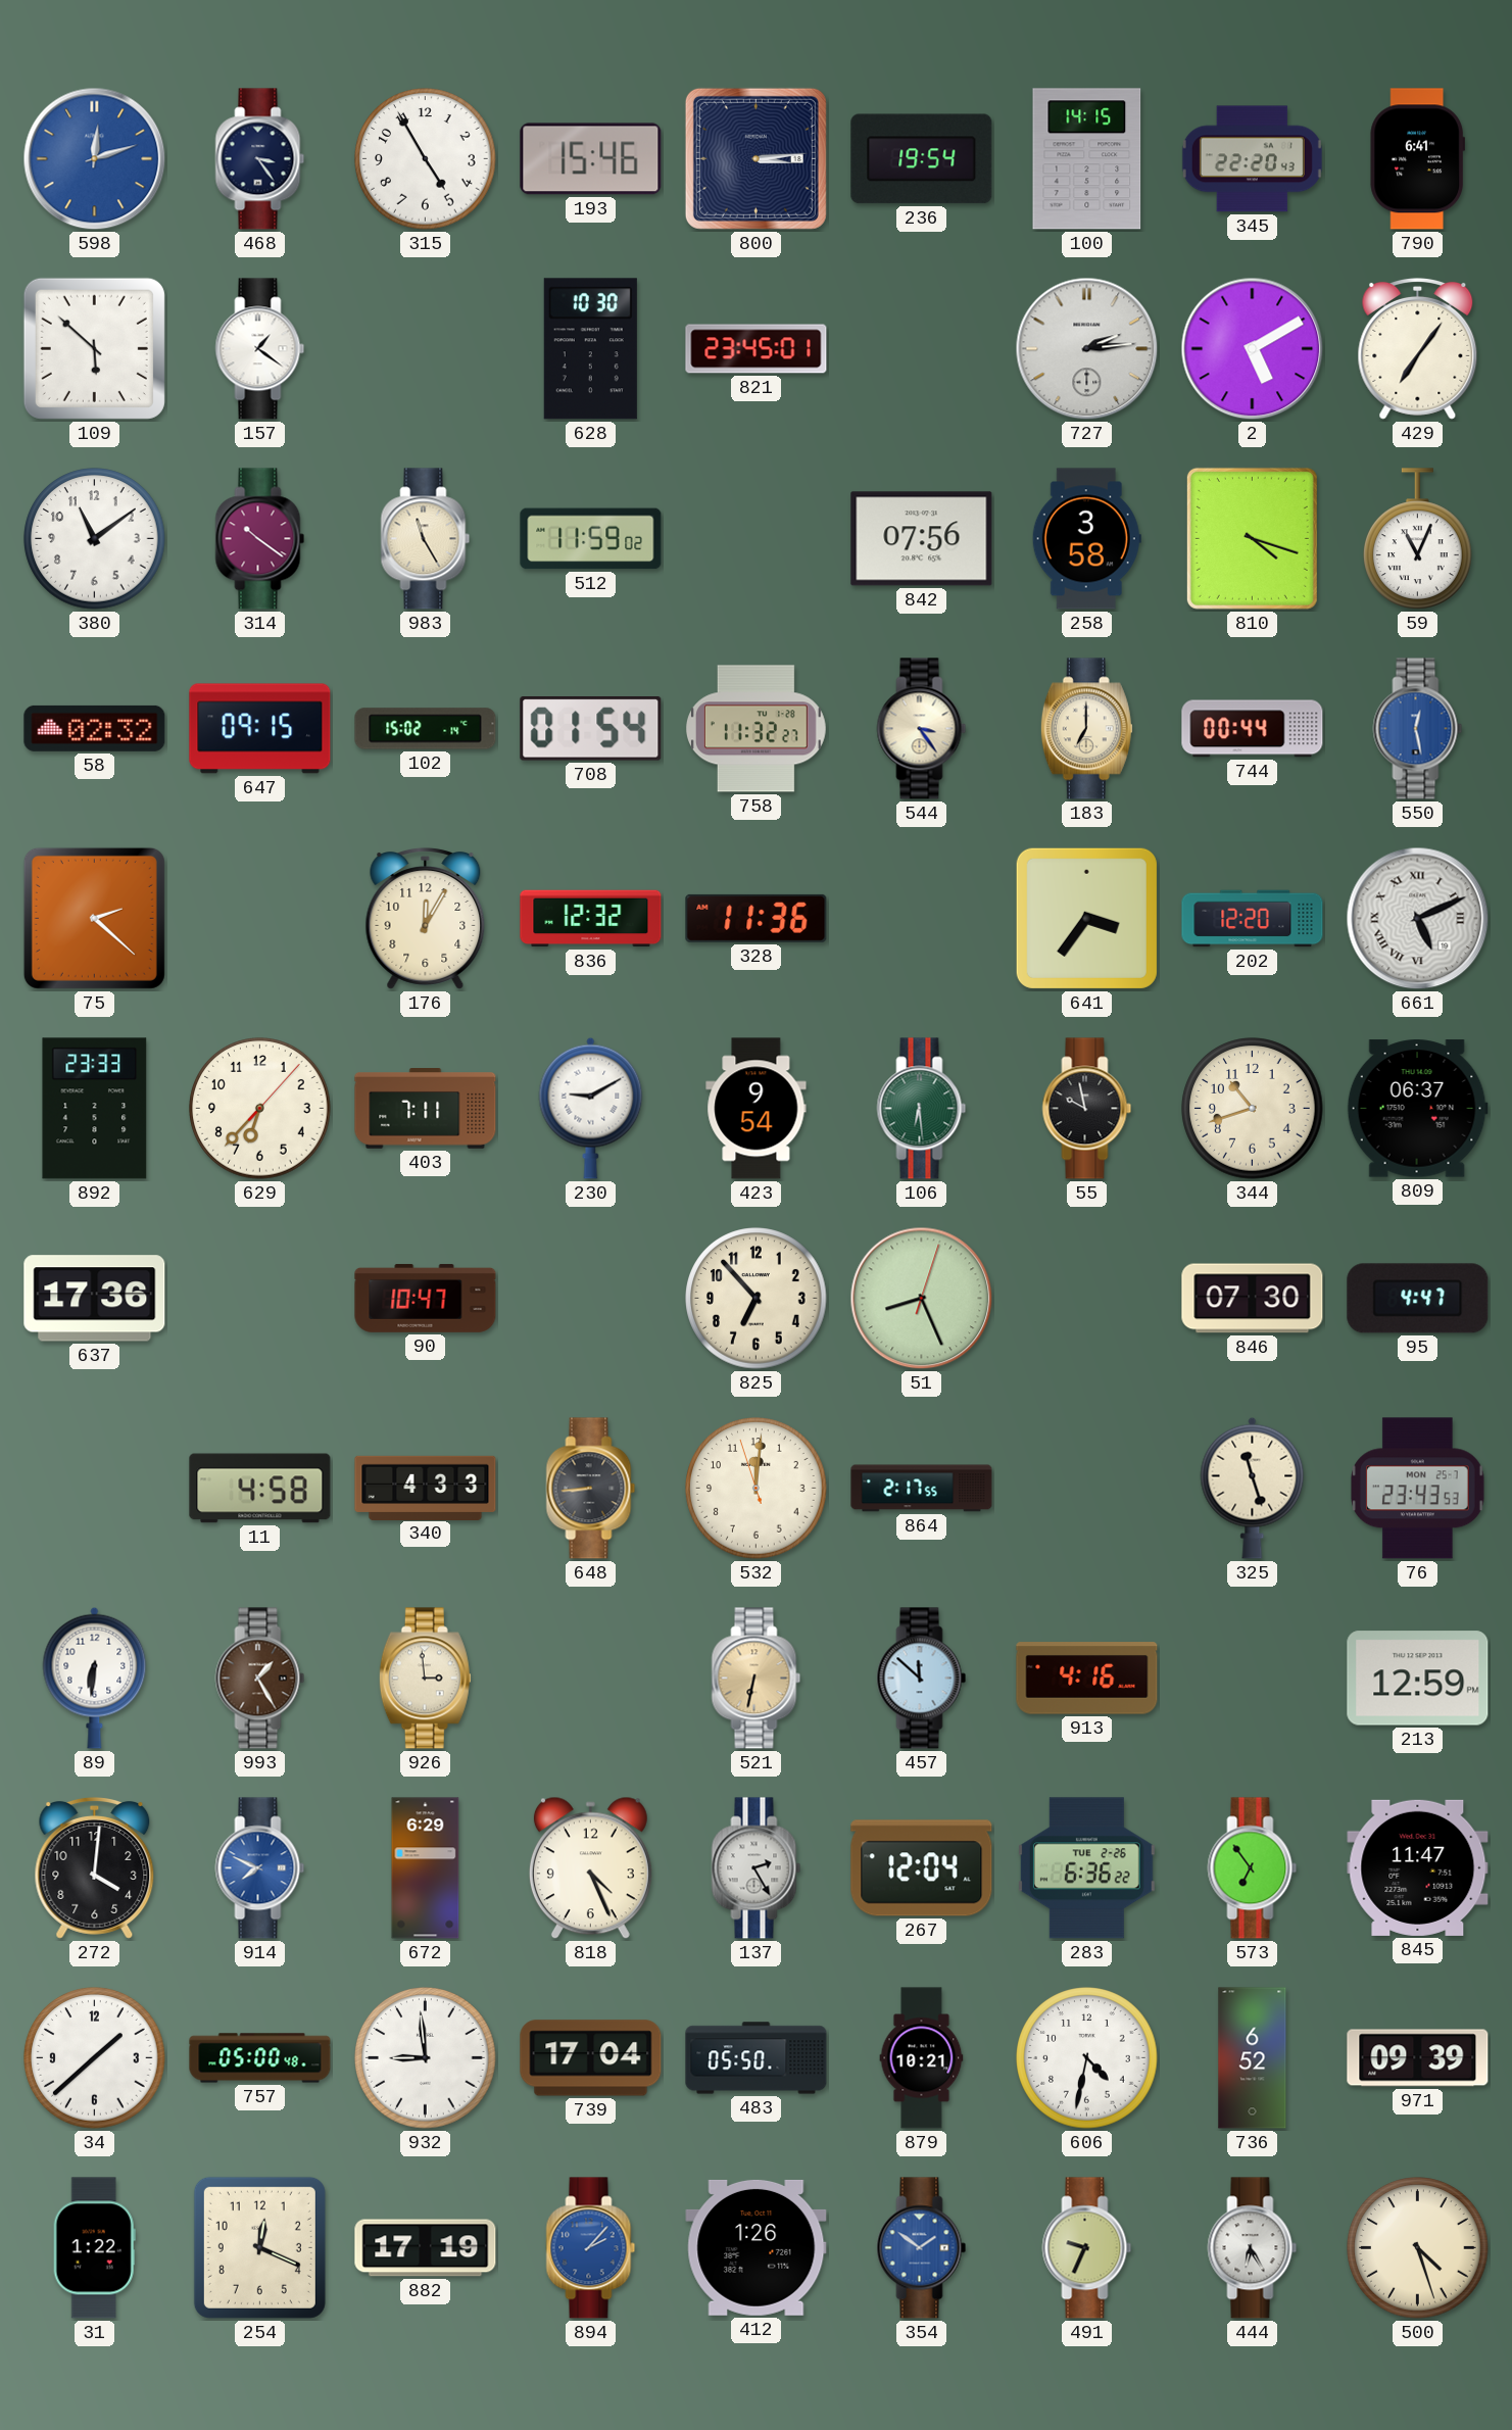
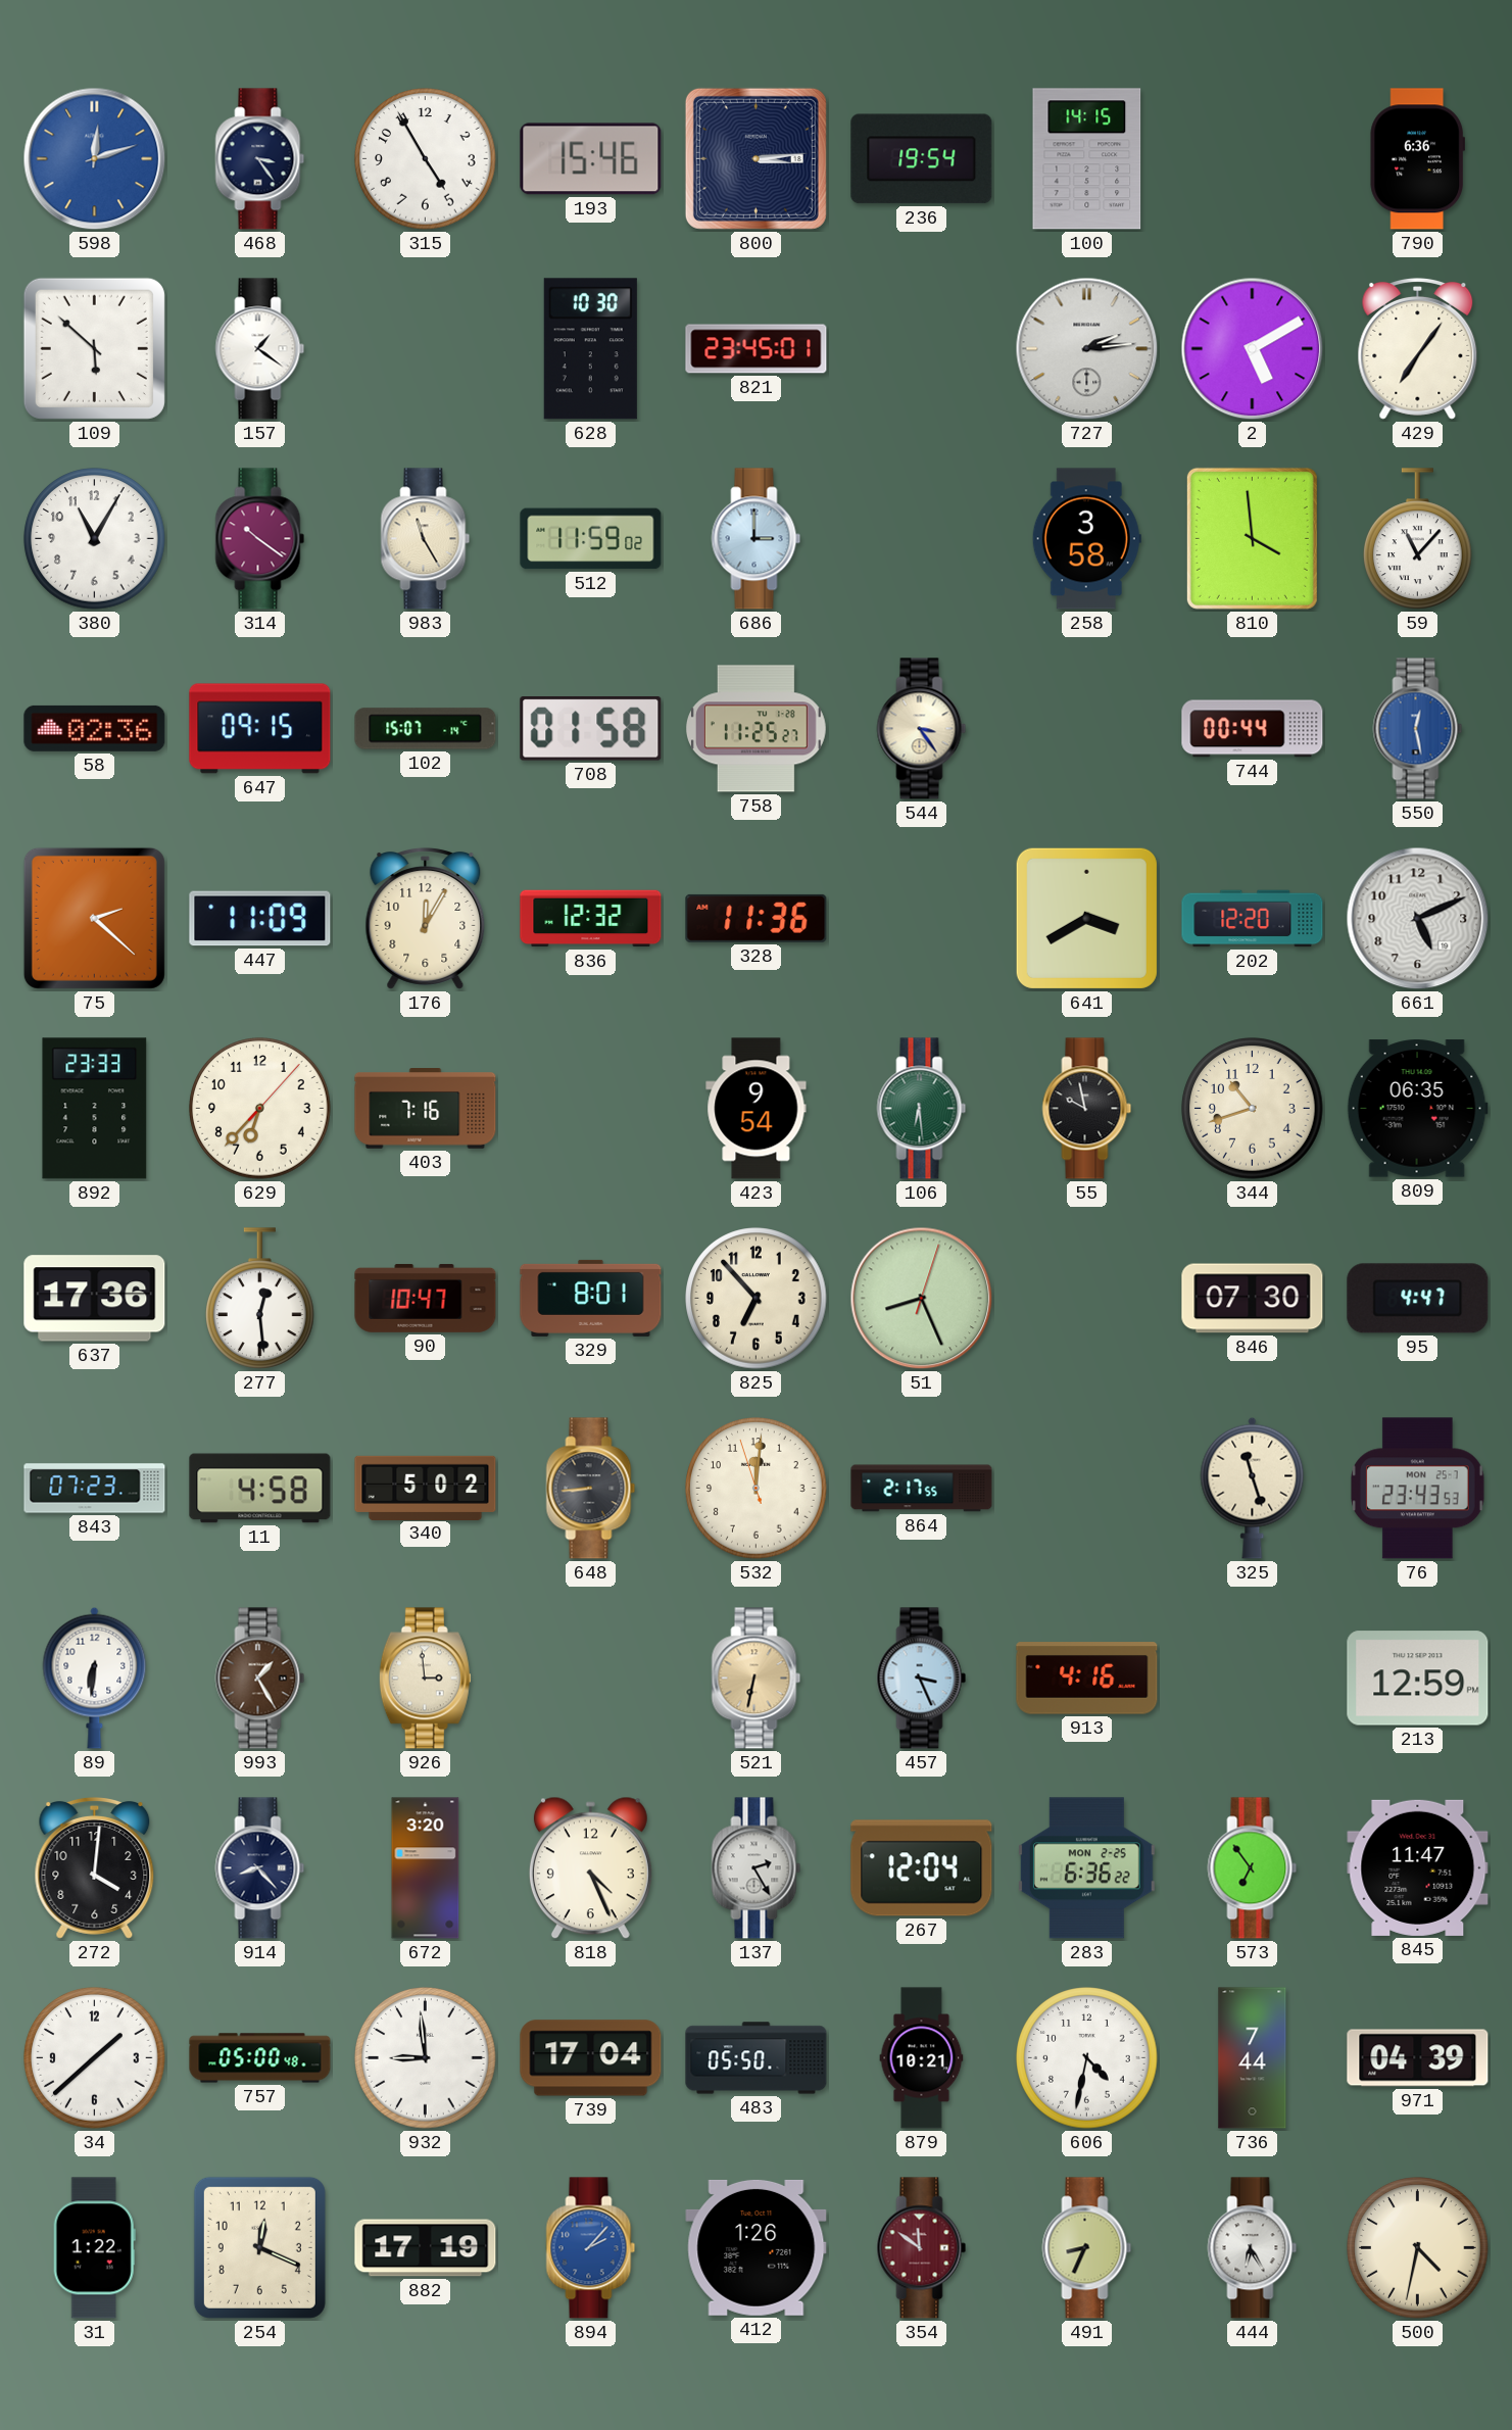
345: 22:20 -> none
790: 6:41 -> 6:36
380: 11:09 -> 11:05
686: none -> 3:00
842: 07:56 -> none
810: 4:18 -> 3:59
59: 11:04 -> 11:07
58: 02:32 -> 02:36
102: 15:02 -> 15:07
708: 01:54 -> 01:58
758: 11:32 -> 11:25
183: 7:00 -> none
447: none -> 11:09
641: 3:36 -> 3:40
661 numerals: Roman -> Arabic
403: 7:11 -> 7:16
230: 9:10 -> none
809: 06:37 -> 06:35
277: none -> 12:29
329: none -> 8:01
843: none -> 07:23
340: 4:33 -> 5:02
457: 11:52 -> 3:26
914: 7:49 -> 8:23
914 dial: blue -> navy
672: 6:29 -> 3:20
283 date: TUE 2-26 -> MON 2-25
736: 6:52 -> 7:44
971: 09:39 -> 04:39
354: 1:51 -> 11:51
354 dial: blue -> burgundy
491: 9:34 -> 8:34
500: 4:27 -> 4:32
